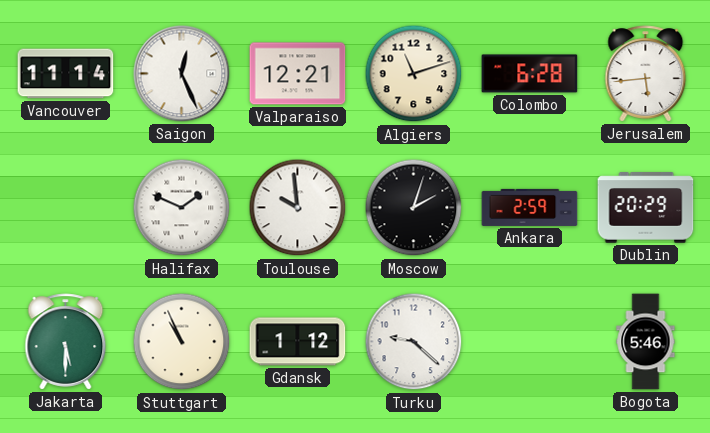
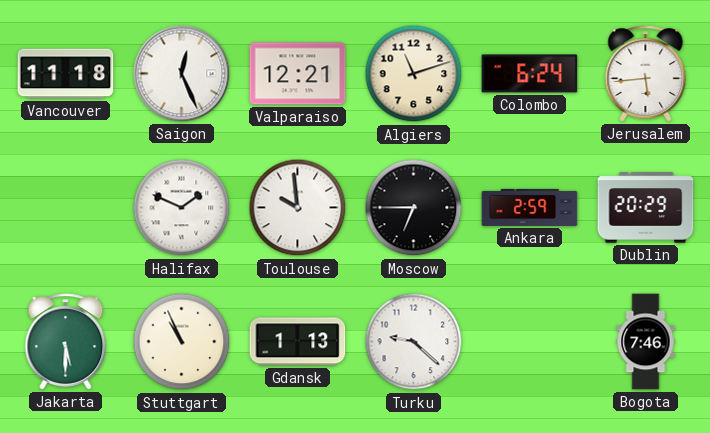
Vancouver: 11:14 -> 11:18
Colombo: 6:28 -> 6:24
Moscow: 2:03 -> 6:45
Gdansk: 1:12 -> 1:13
Bogota: 5:46 -> 7:46
